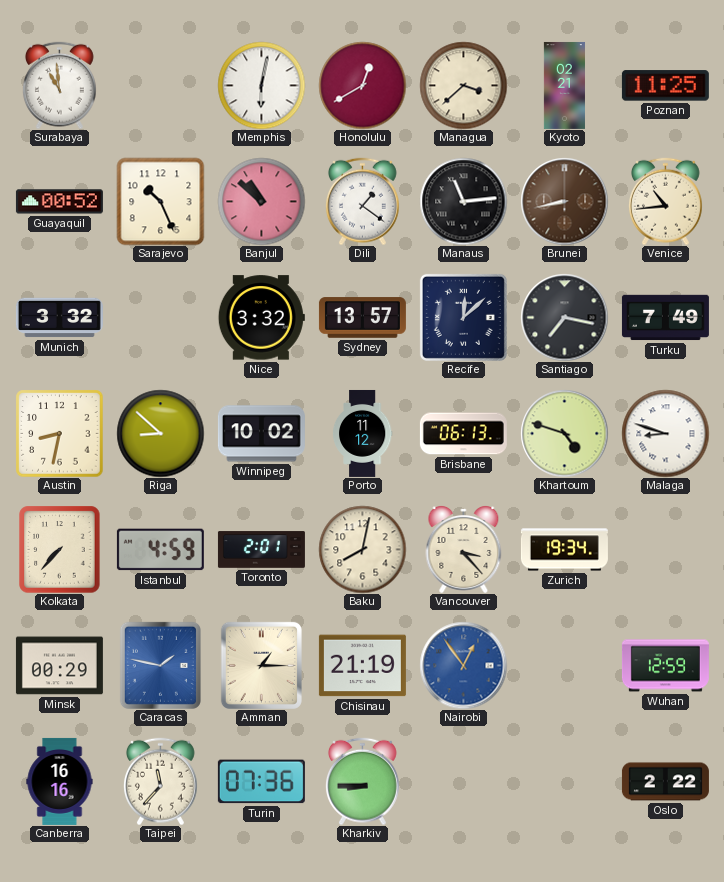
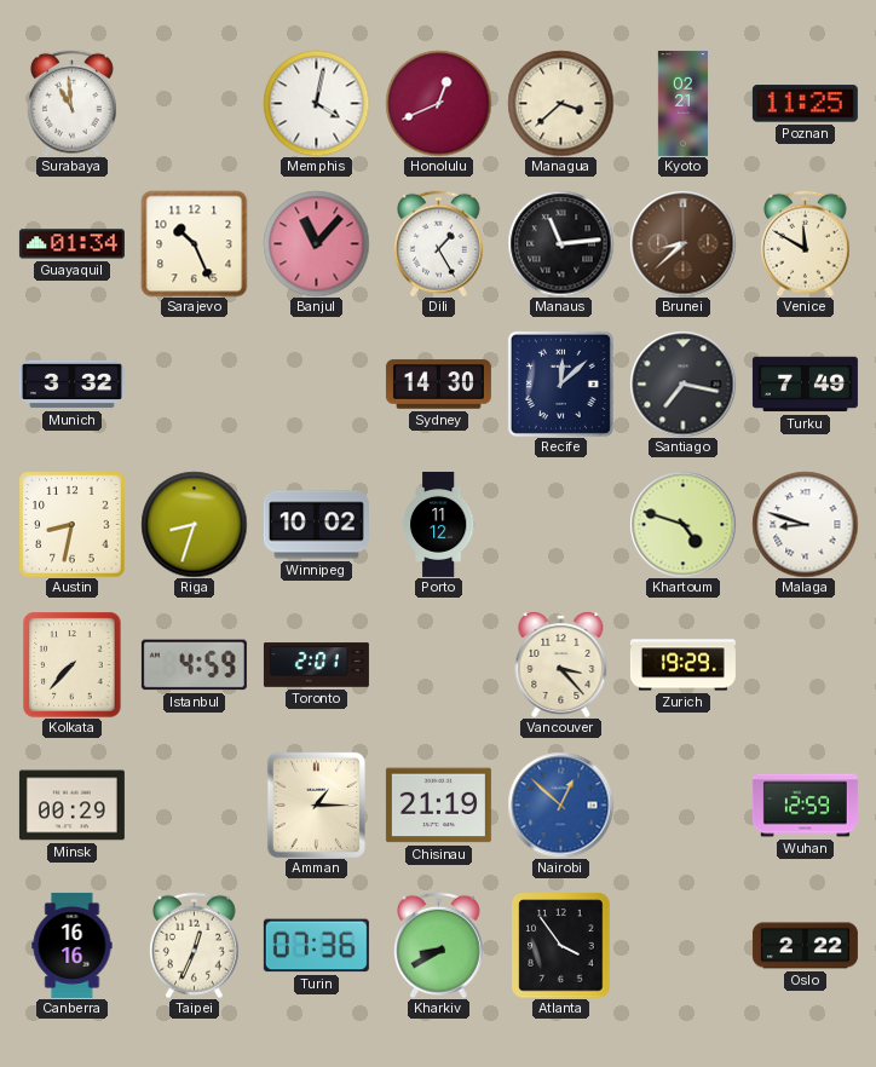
Memphis: 6:02 -> 4:02
Honolulu: 12:40 -> 12:41
Guayaquil: 00:52 -> 01:34
Banjul: 10:52 -> 11:07
Dili: 1:21 -> 1:25
Brunei: 8:43 -> 8:38
Venice: 10:44 -> 11:50
Nice: 3:32 -> none
Sydney: 13:57 -> 14:30
Riga: 8:52 -> 8:33
Brisbane: 06:13 -> none
Baku: 8:02 -> none
Zurich: 19:34 -> 19:29
Caracas: 1:47 -> none
Nairobi: 12:54 -> 12:52
Taipei: 11:37 -> 12:34
Kharkiv: 8:45 -> 8:40
Atlanta: none -> 3:54
